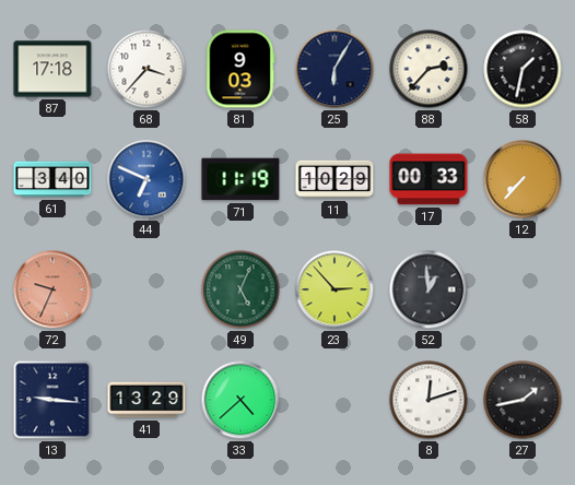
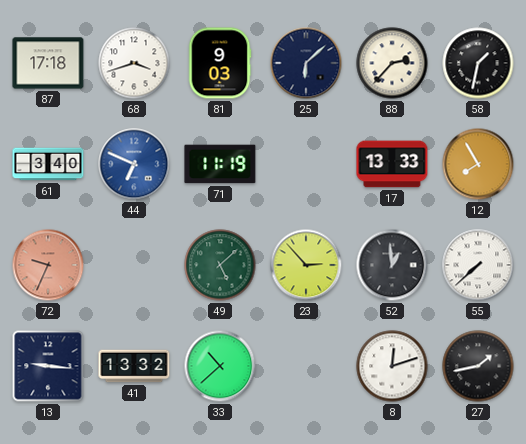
68: 3:37 -> 3:42
25: 6:05 -> 6:08
11: 10:29 -> none
17: 00:33 -> 13:33
12: 7:37 -> 7:55
49: 5:04 -> 5:08
55: none -> 7:38
41: 13:29 -> 13:32
33: 4:38 -> 10:38
